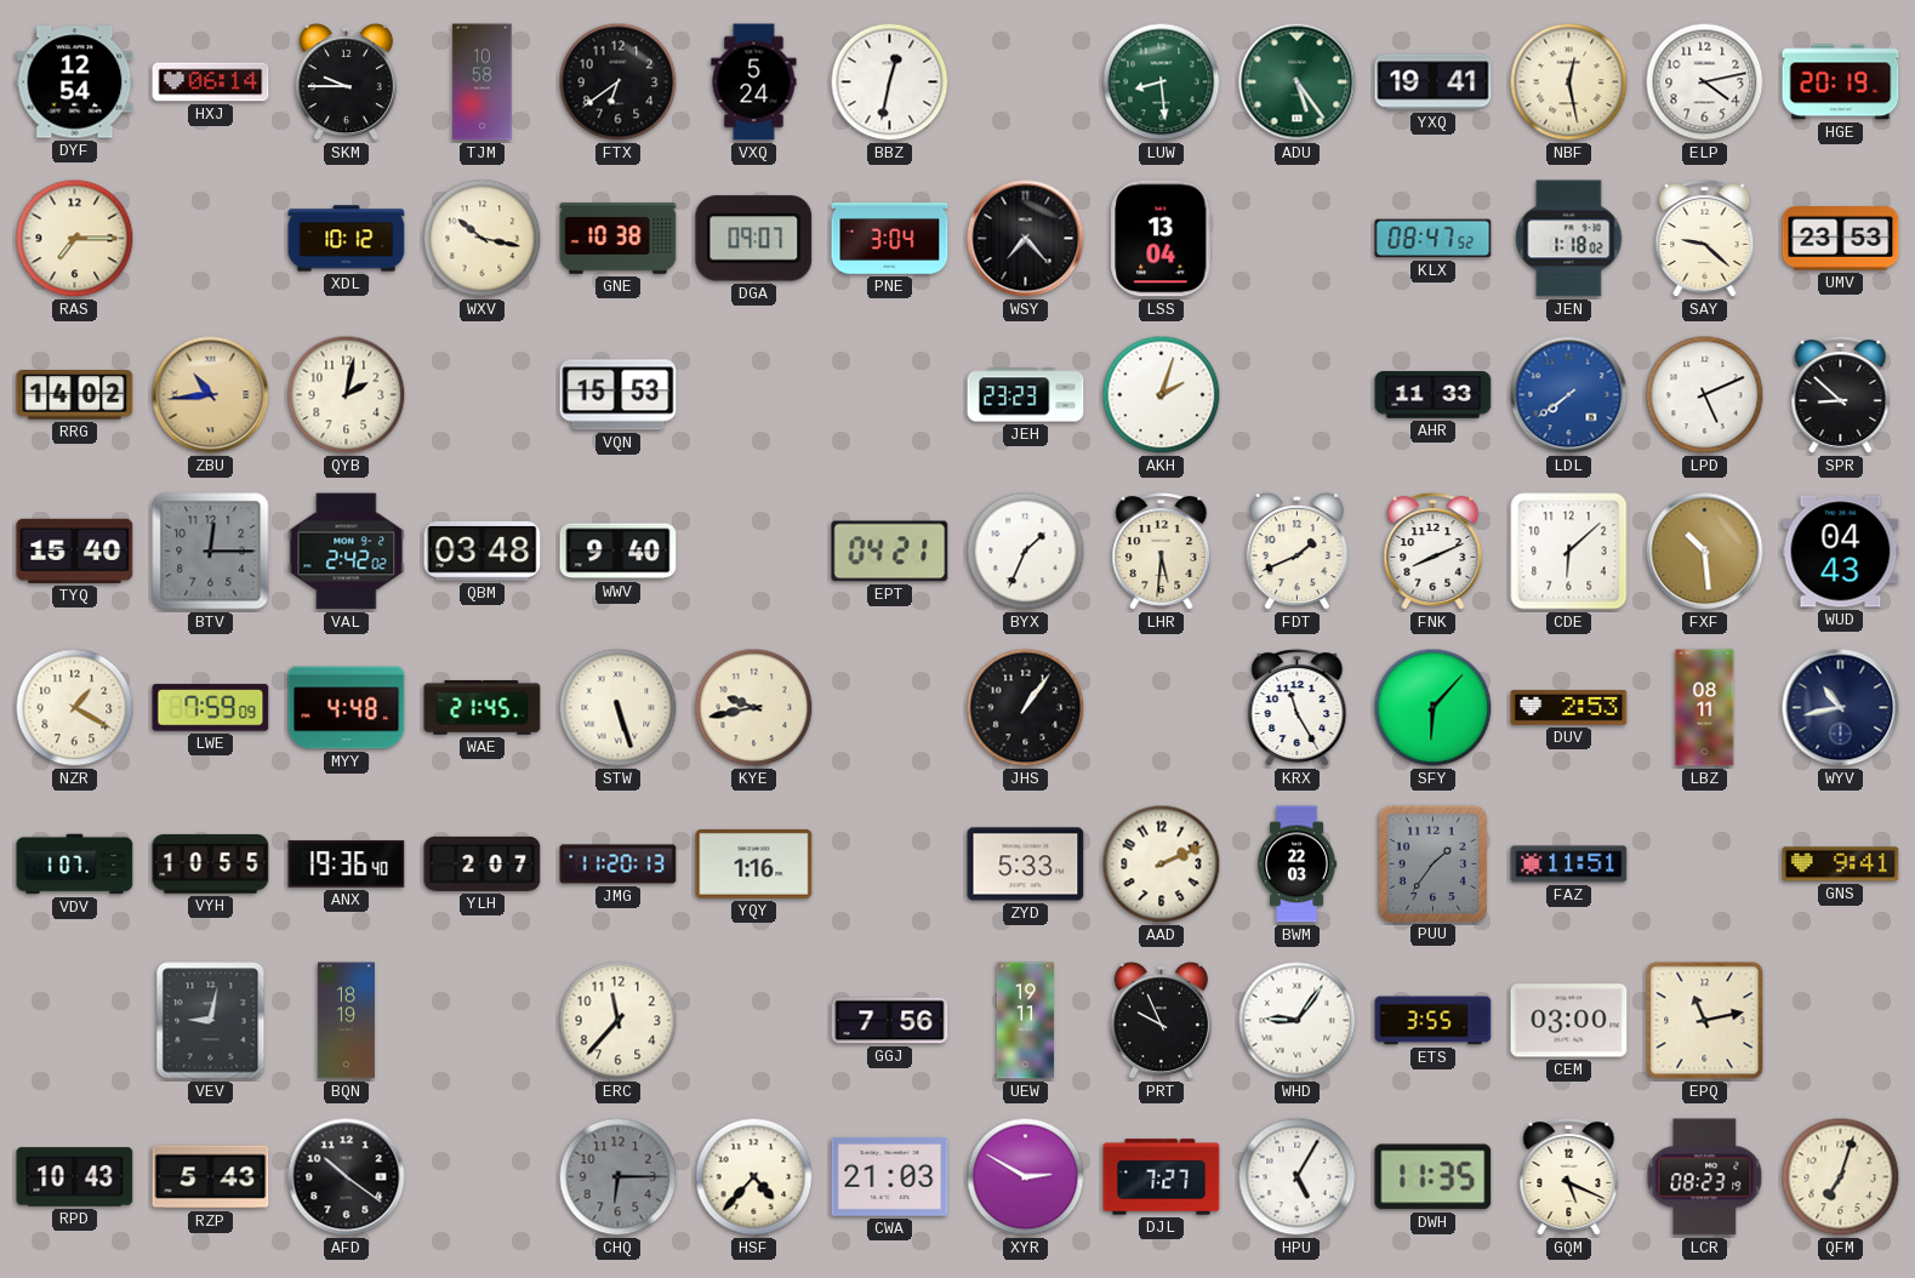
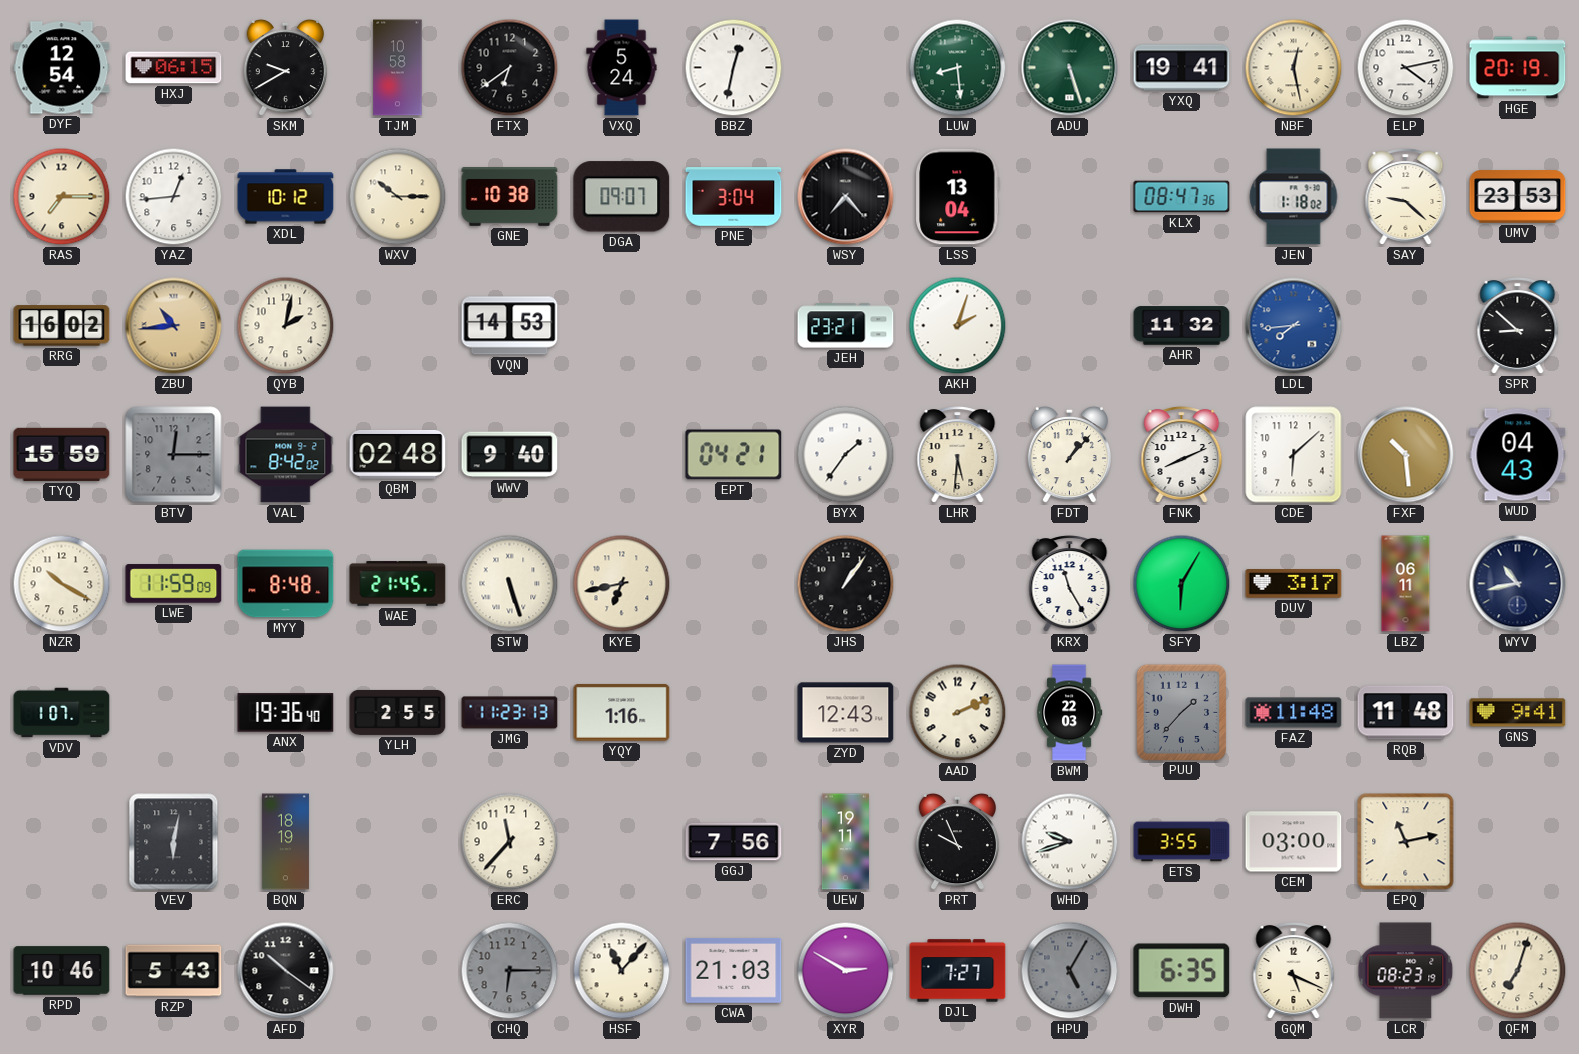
HXJ: 06:14 -> 06:15
SKM: 9:45 -> 9:40
ADU: 5:24 -> 5:27
YAZ: none -> 12:44
WXV: 10:17 -> 10:15
KLX: 08:47:52 -> 08:47:36
RRG: 14:02 -> 16:02
VQN: 15:53 -> 14:53
JEH: 23:23 -> 23:21
AHR: 11:33 -> 11:32
LDL: 7:39 -> 7:44
LPD: 5:11 -> none
TYQ: 15:40 -> 15:59
VAL: 2:42 -> 8:42
QBM: 03:48 -> 02:48
BYX: 1:34 -> 1:36
FDT: 1:41 -> 1:07
NZR: 1:20 -> 10:20
LWE: 7:59 -> 11:59
MYY: 4:48 -> 8:48
KYE: 9:43 -> 6:43
SFY: 6:07 -> 6:05
DUV: 2:53 -> 3:17
LBZ: 08:11 -> 06:11
VYH: 10:55 -> none
YLH: 2:07 -> 2:55
JMG: 11:20 -> 11:23
ZYD: 5:33 -> 12:43
PUU: 1:36 -> 1:37
FAZ: 11:51 -> 11:48
RQB: none -> 11:48
VEV: 9:02 -> 6:02
WHD: 9:06 -> 9:42
RPD: 10:43 -> 10:46
HSF: 4:37 -> 11:07
HPU dial: white -> grey
DWH: 11:35 -> 6:35
